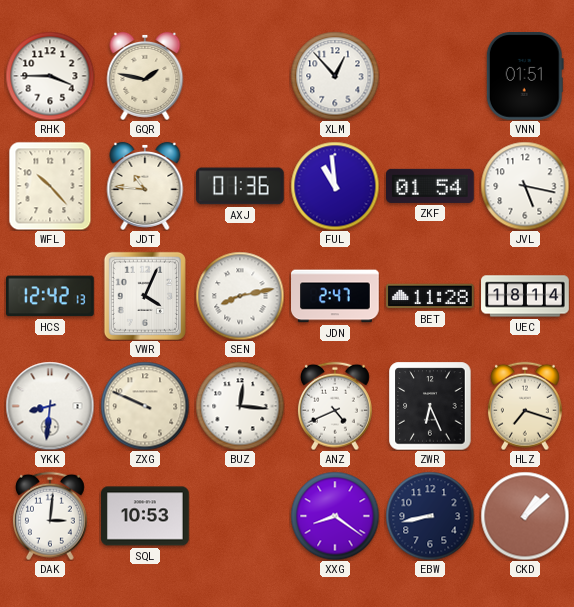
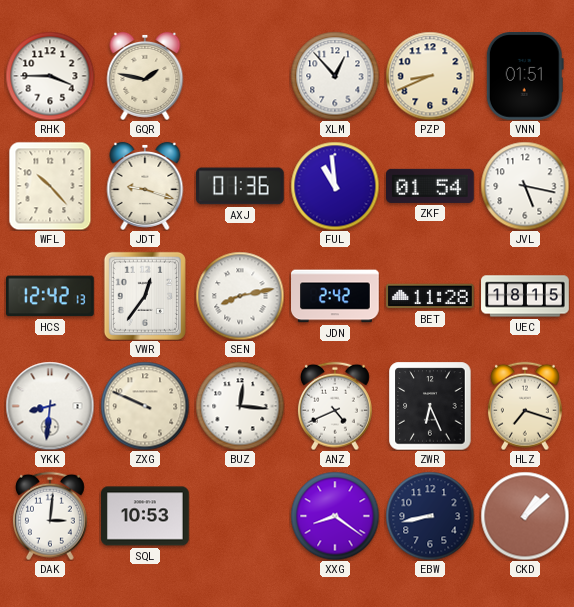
PZP: none -> 8:41
JDT: 10:46 -> 9:18
VWR: 4:04 -> 12:36
JDN: 2:47 -> 2:42
UEC: 18:14 -> 18:15
